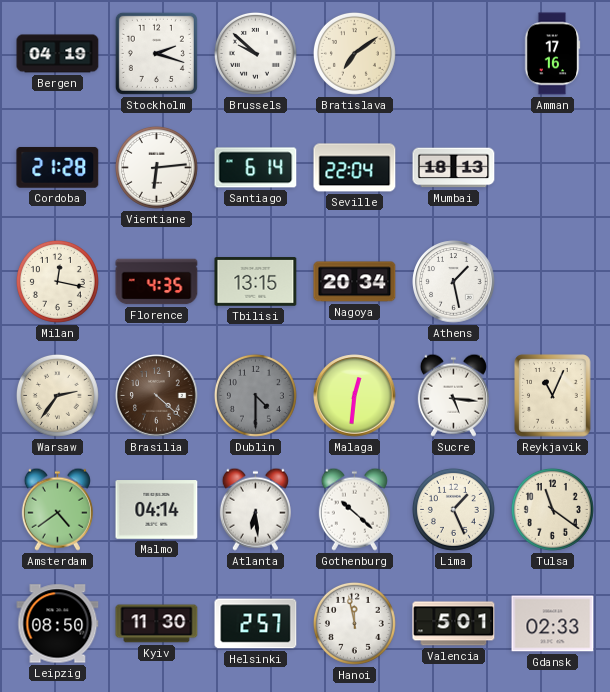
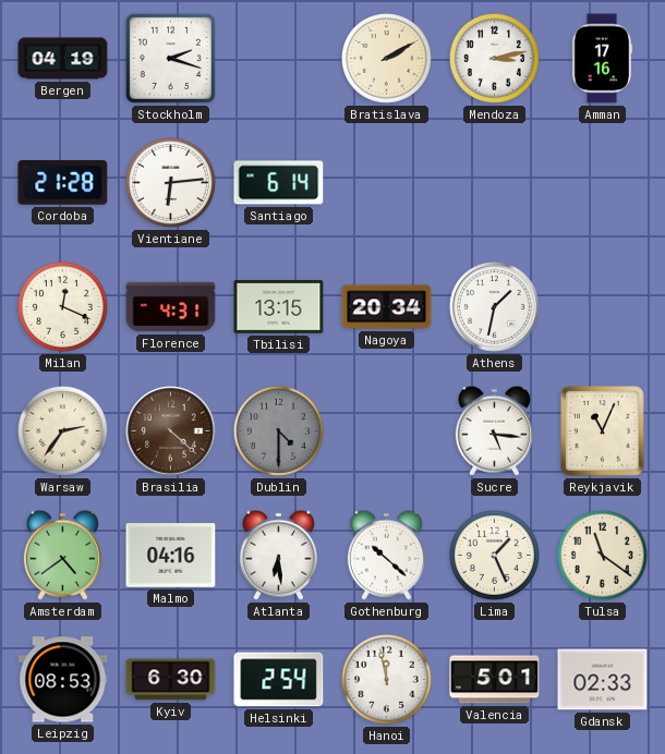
Brussels: 9:52 -> none
Bratislava: 7:09 -> 2:10
Mendoza: none -> 3:13
Seville: 22:04 -> none
Mumbai: 18:13 -> none
Milan: 12:17 -> 12:19
Florence: 4:35 -> 4:31
Athens: 1:28 -> 1:32
Malaga: 12:31 -> none
Malmo: 04:14 -> 04:16
Leipzig: 08:50 -> 08:53
Kyiv: 11:30 -> 6:30
Helsinki: 2:57 -> 2:54
